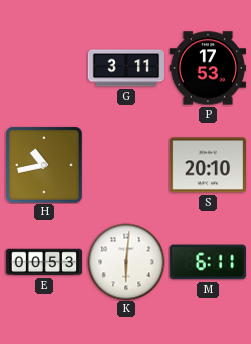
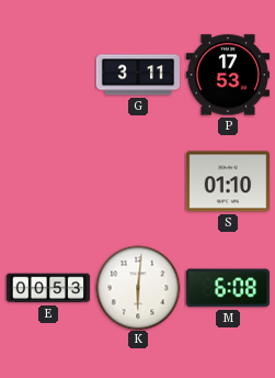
H: 10:43 -> none
S: 20:10 -> 01:10
M: 6:11 -> 6:08
